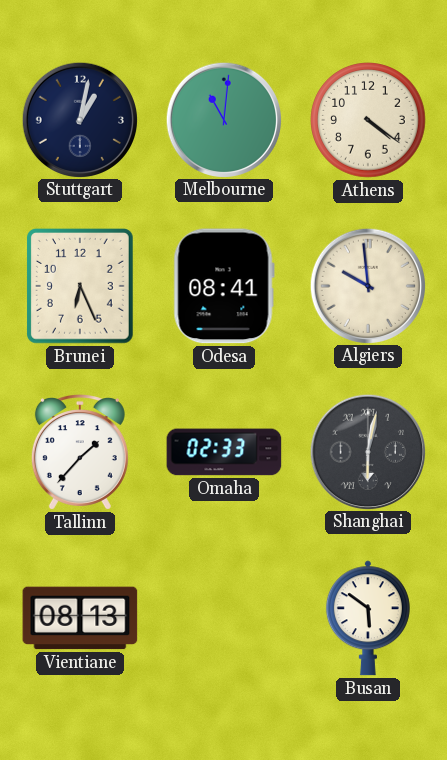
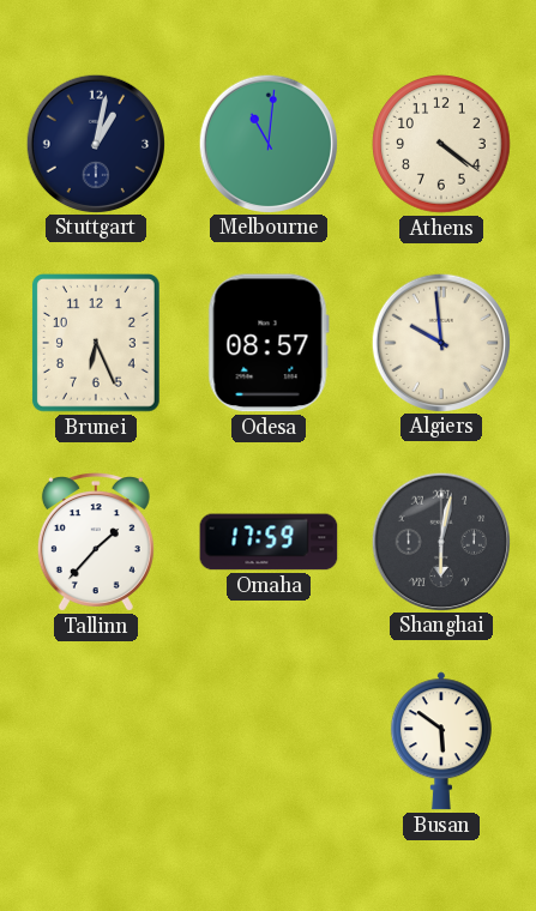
Odesa: 08:41 -> 08:57
Omaha: 02:33 -> 17:59
Vientiane: 08:13 -> none
